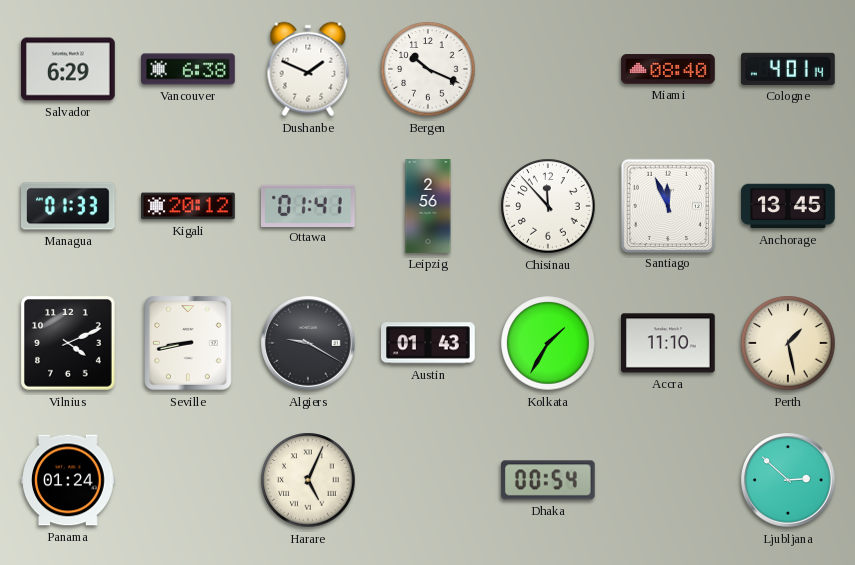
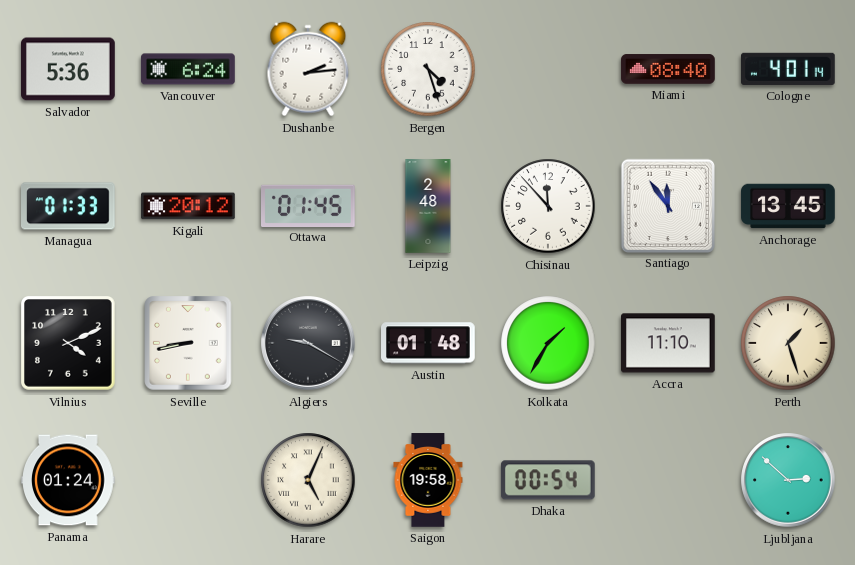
Salvador: 6:29 -> 5:36
Vancouver: 6:38 -> 6:24
Dushanbe: 1:49 -> 2:14
Bergen: 10:19 -> 4:27
Ottawa: 01:41 -> 01:45
Leipzig: 2:56 -> 2:48
Santiago: 11:56 -> 11:54
Austin: 01:43 -> 01:48
Perth: 1:28 -> 1:27
Saigon: none -> 19:58
